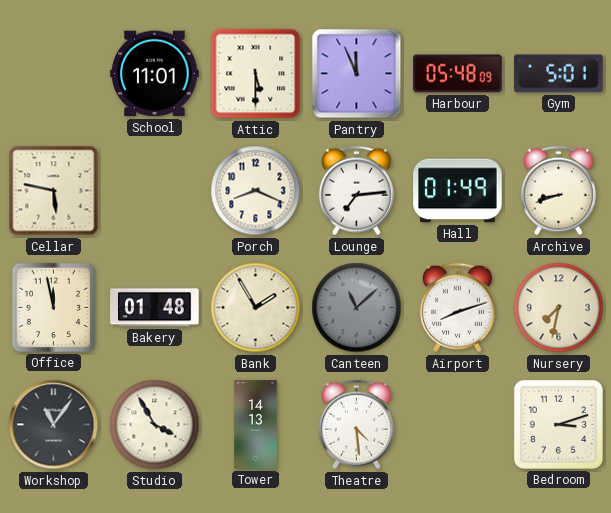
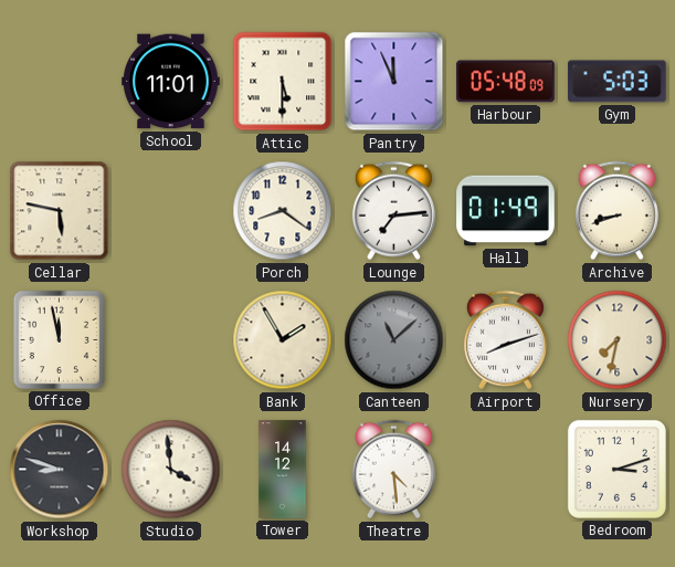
Gym: 5:01 -> 5:03
Porch: 8:19 -> 8:21
Bakery: 01:48 -> none
Workshop: 11:06 -> 8:48
Studio: 3:55 -> 3:59
Tower: 14:13 -> 14:12
